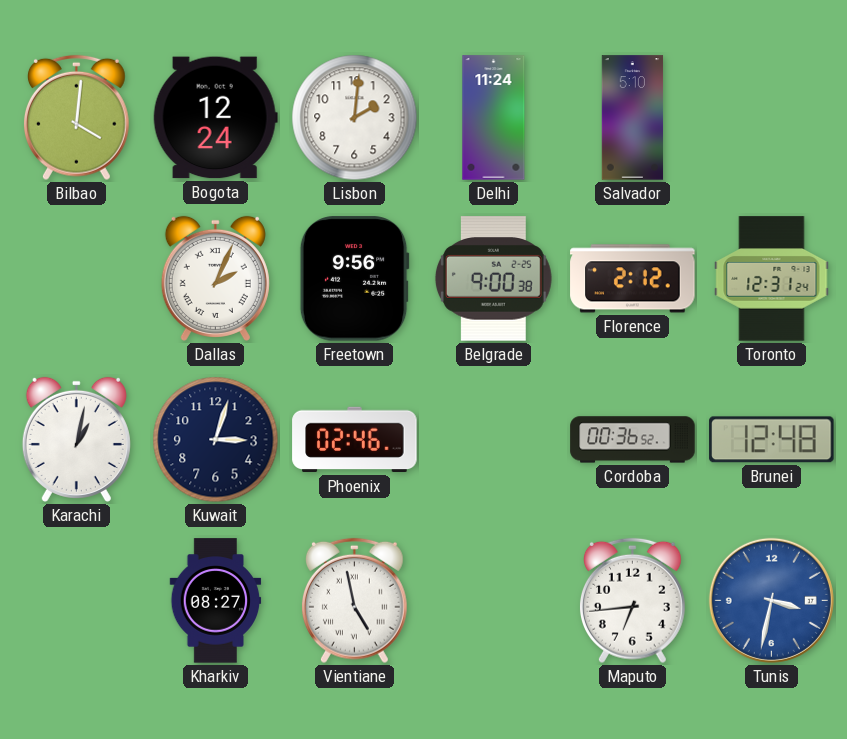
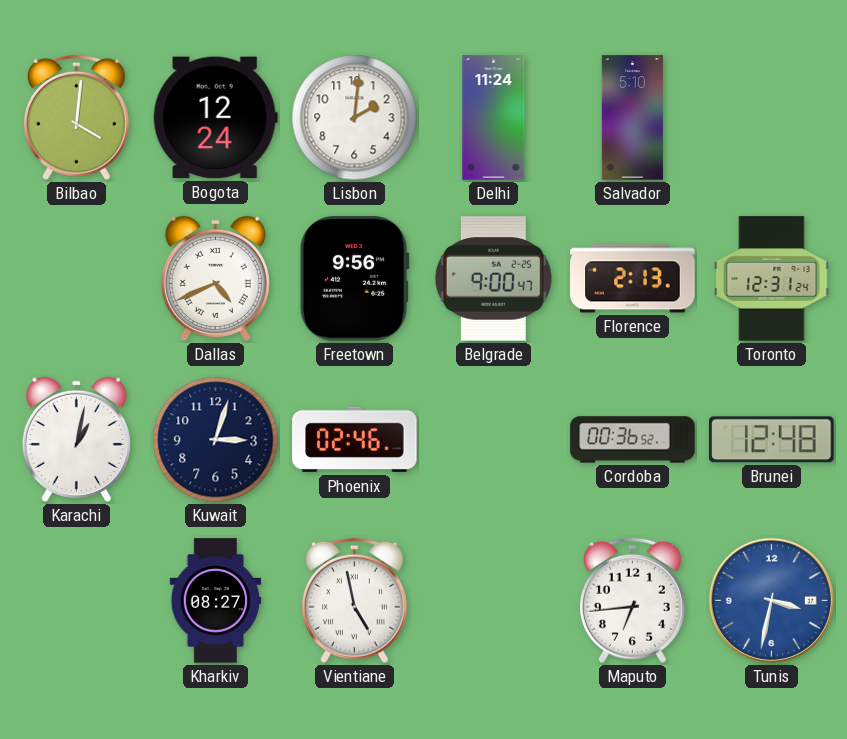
Dallas: 2:04 -> 4:41
Belgrade: 9:00:38 -> 9:00:47
Florence: 2:12 -> 2:13
